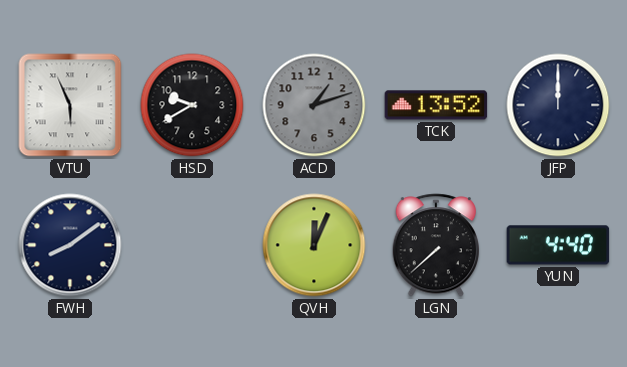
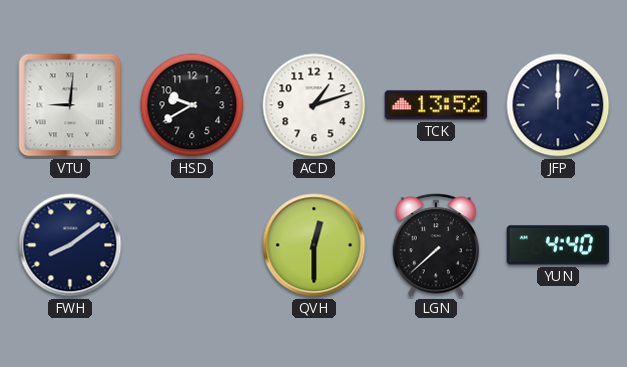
VTU: 5:56 -> 9:01
ACD dial: grey -> white
QVH: 12:04 -> 12:30
